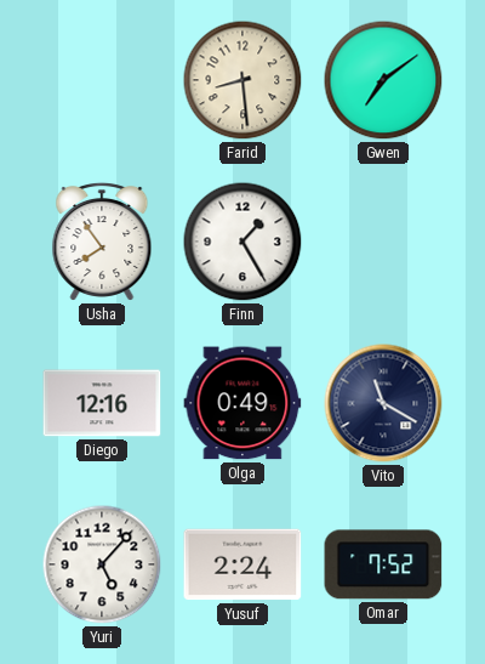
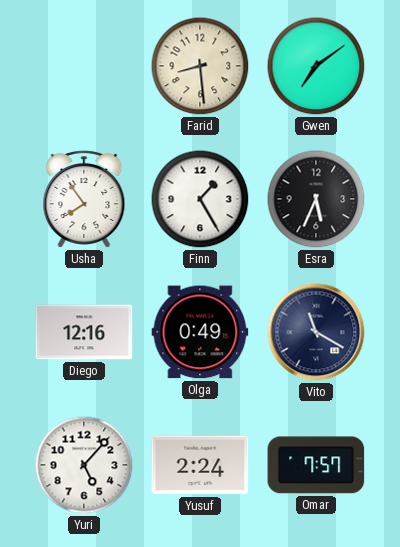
Esra: none -> 5:34
Omar: 7:52 -> 7:57
